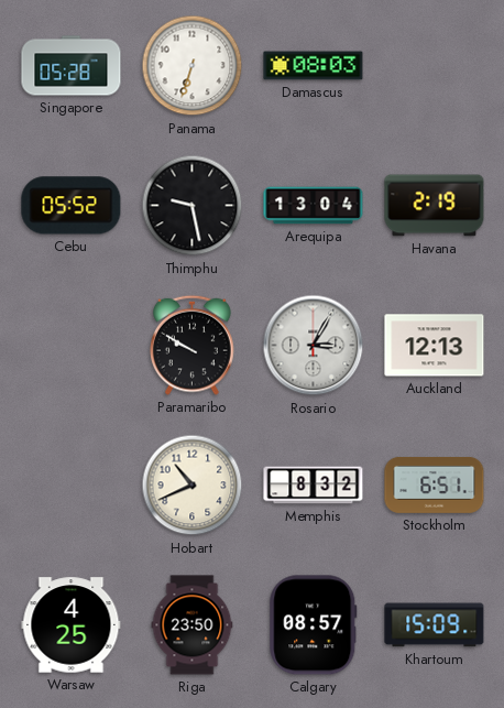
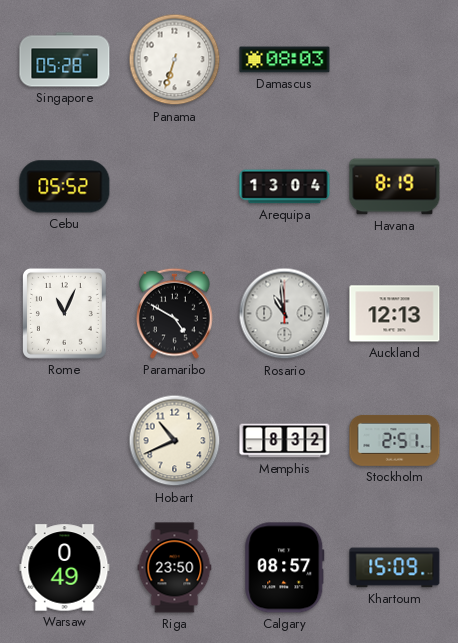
Thimphu: 9:28 -> none
Havana: 2:19 -> 8:19
Rome: none -> 11:04
Paramaribo: 9:50 -> 4:50
Rosario: 3:05 -> 10:59
Stockholm: 6:51 -> 2:51
Warsaw: 4:25 -> 0:49
